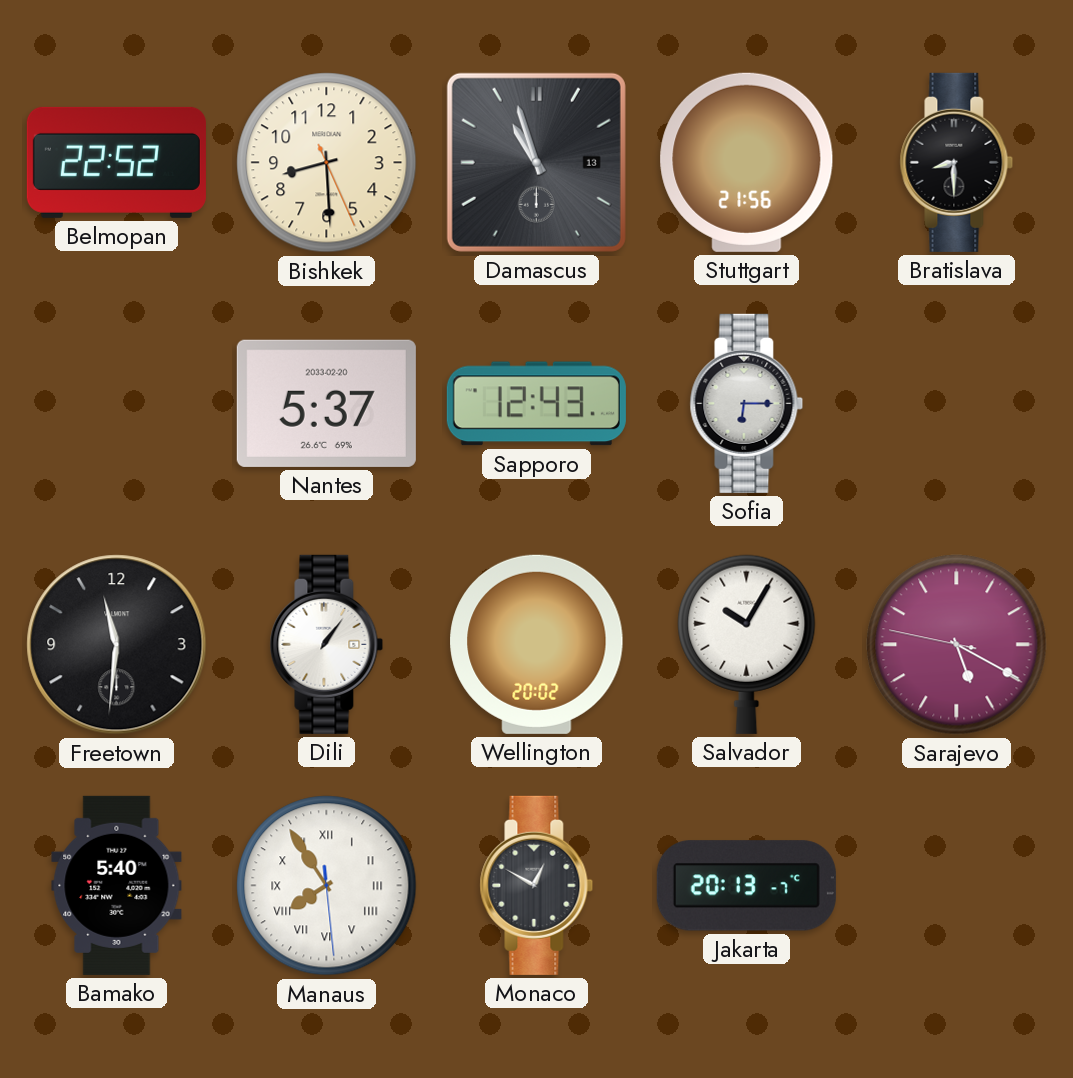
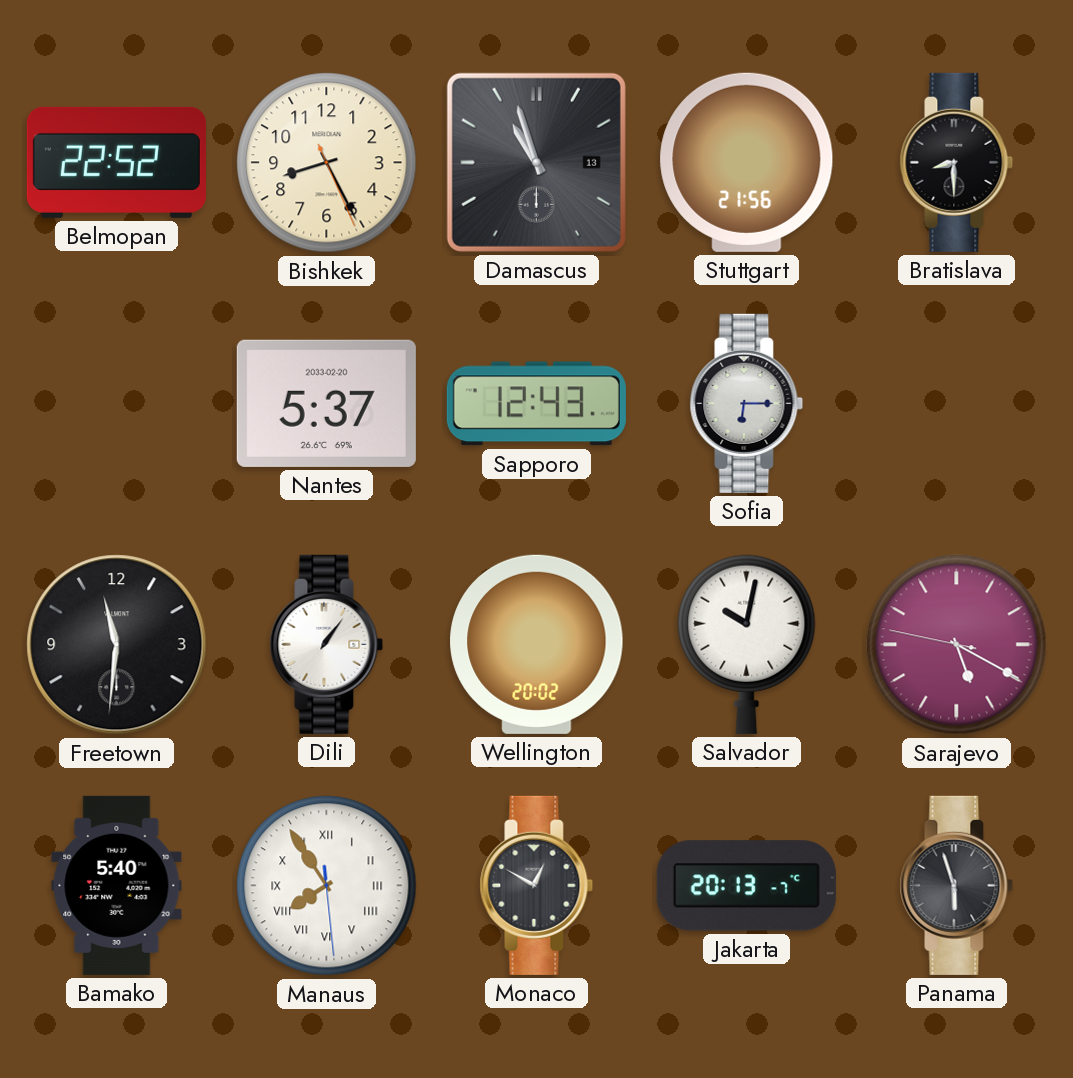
Bishkek: 8:29 -> 8:25
Salvador: 10:05 -> 10:02
Panama: none -> 5:57
